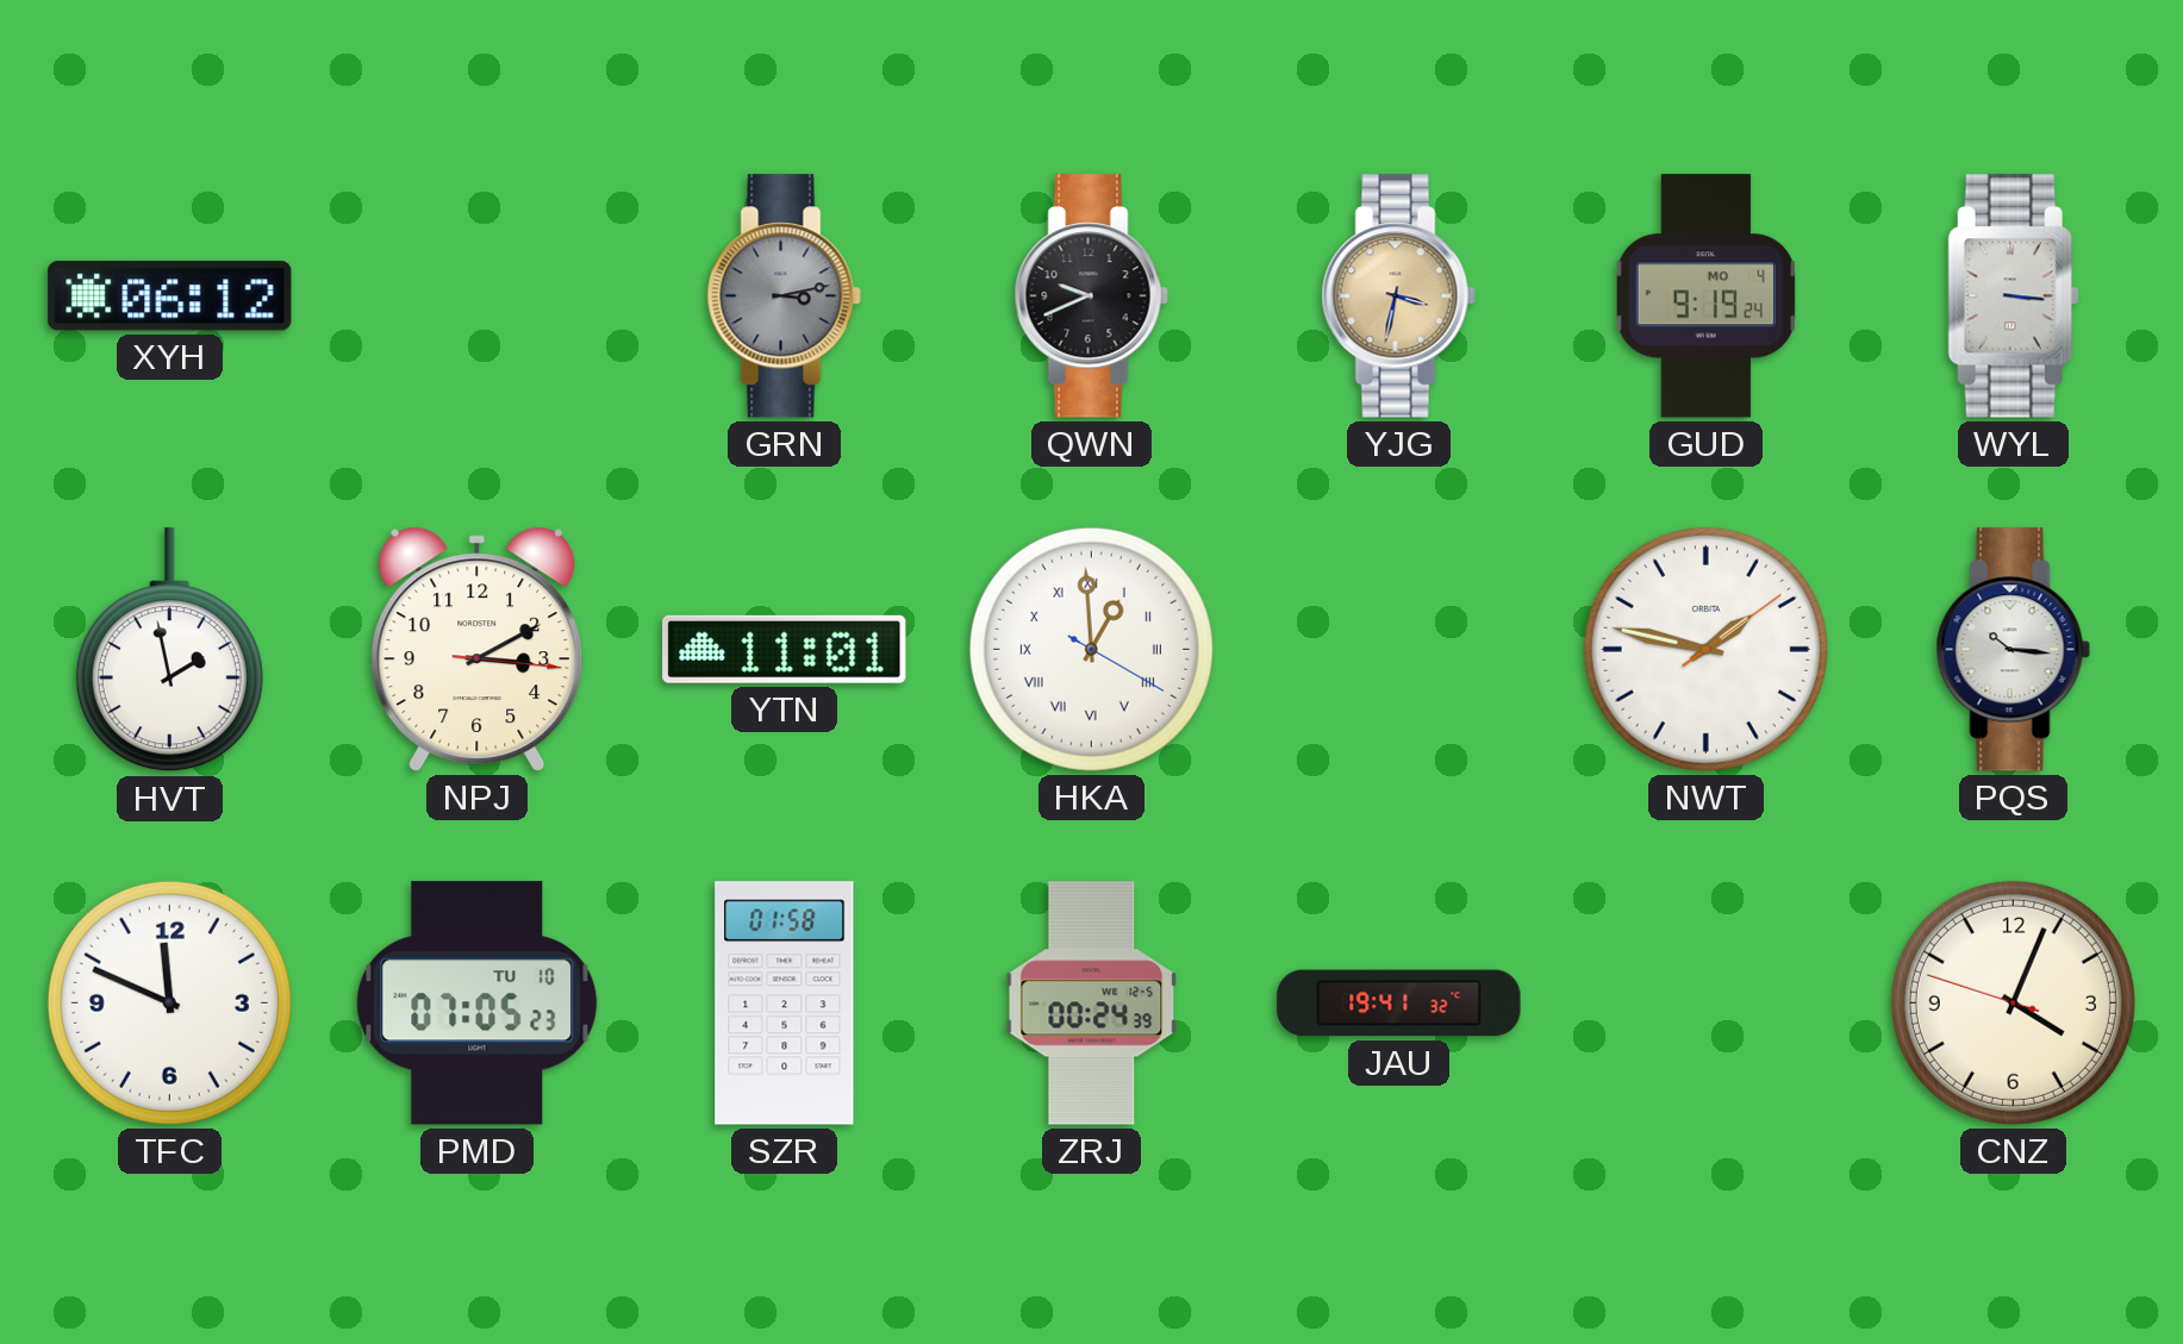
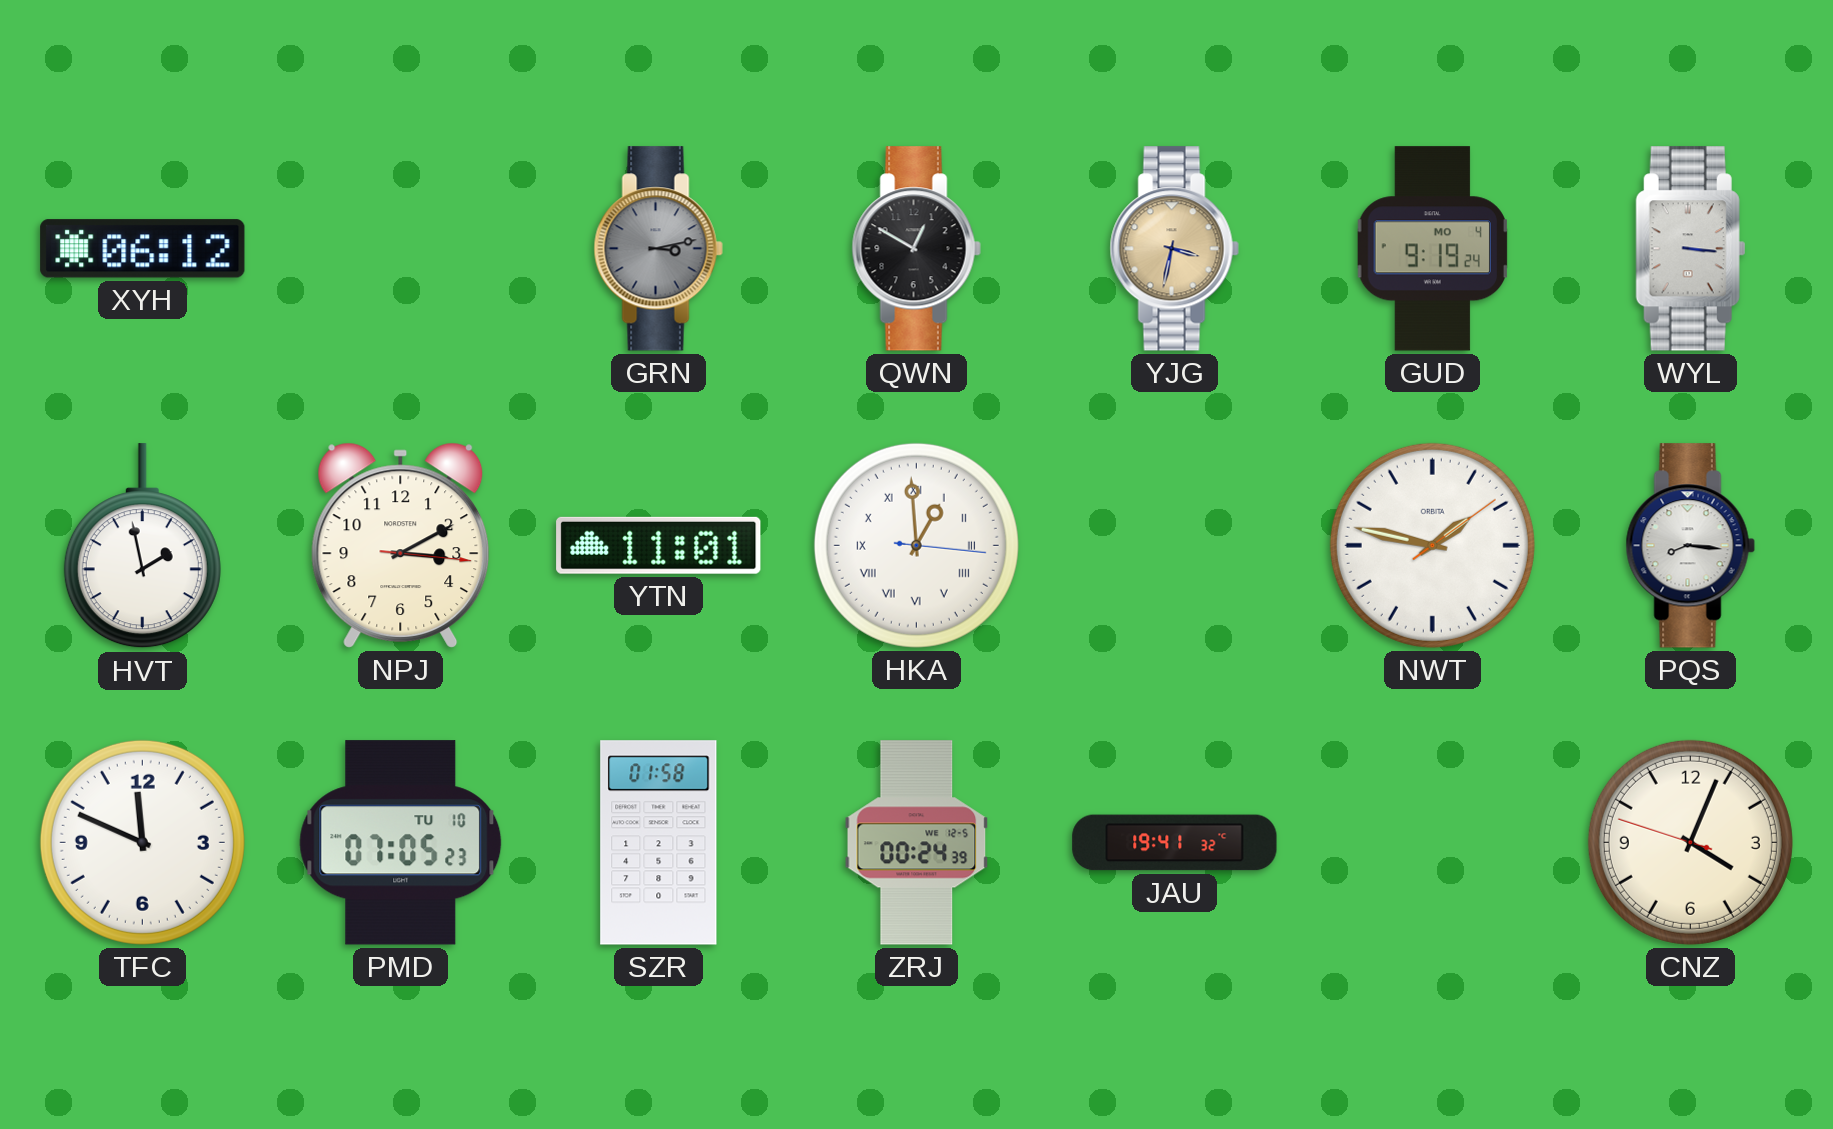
QWN: 9:41 -> 12:50
HKA: 12:59:20 -> 12:59:16
PQS: 10:16 -> 8:16
